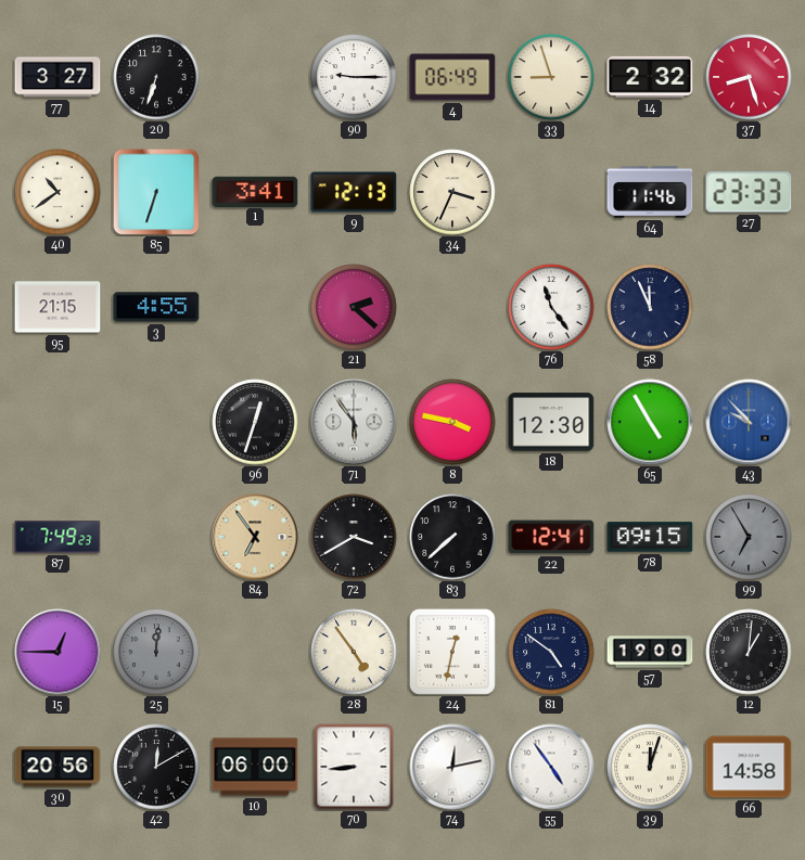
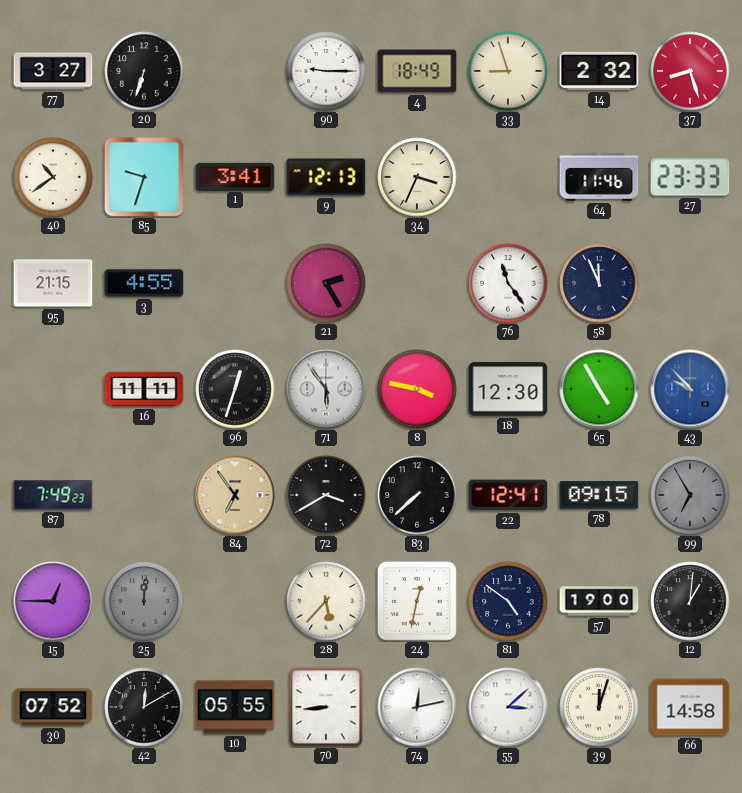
4: 06:49 -> 18:49
85: 6:33 -> 9:33
21: 2:22 -> 2:25
16: none -> 11:11
28: 4:54 -> 5:37
30: 20:56 -> 07:52
10: 06:00 -> 05:55
55: 4:54 -> 3:08
